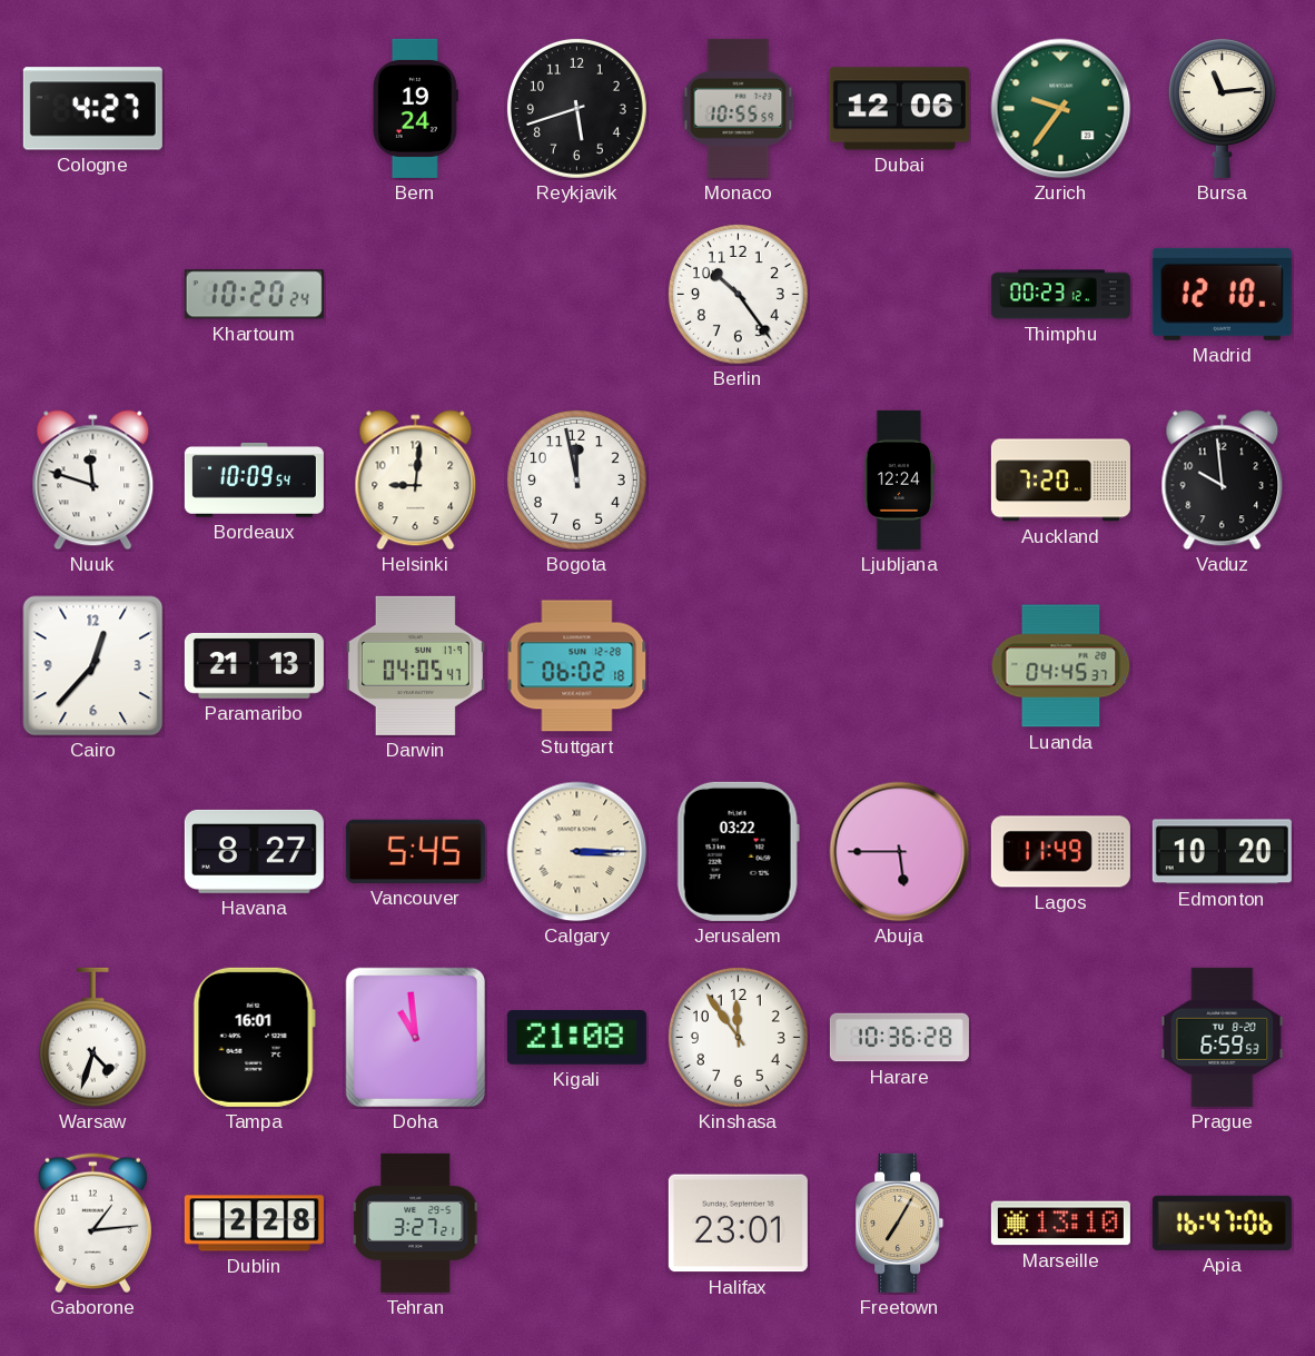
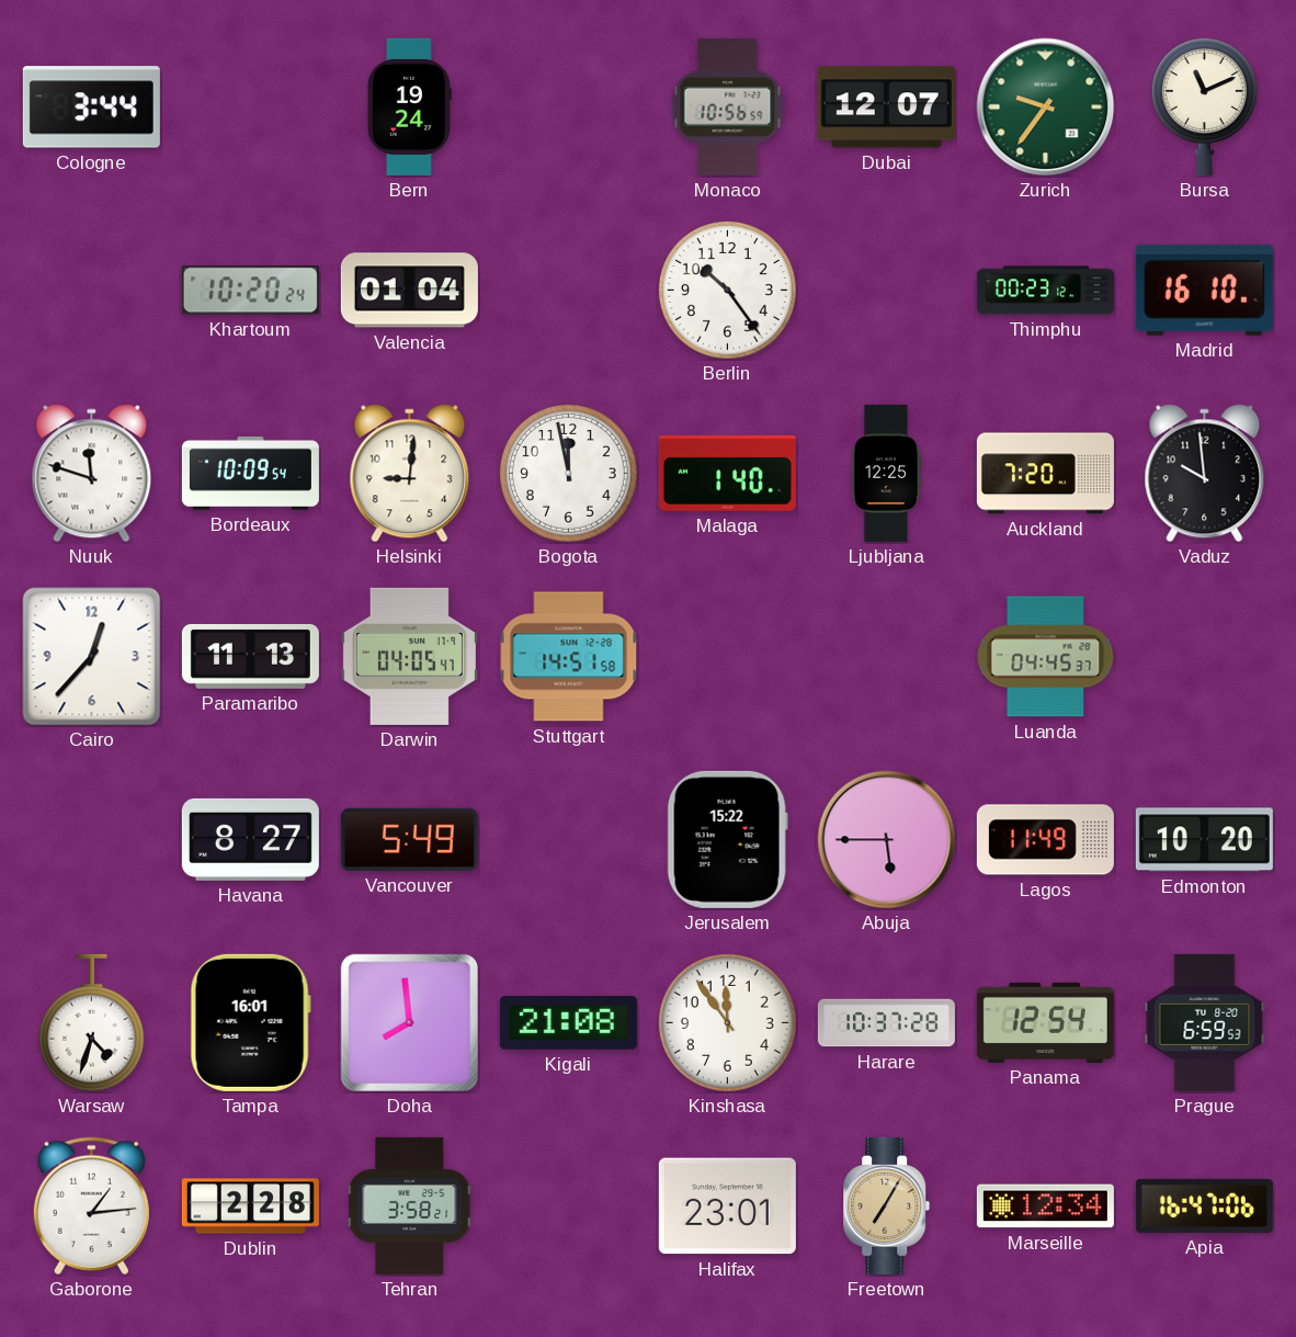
Cologne: 4:27 -> 3:44
Reykjavik: 5:42 -> none
Monaco: 10:55 -> 10:56
Dubai: 12:06 -> 12:07
Bursa: 11:14 -> 11:11
Valencia: none -> 01:04
Madrid: 12:10 -> 16:10
Malaga: none -> 1:40
Ljubljana: 12:24 -> 12:25
Paramaribo: 21:13 -> 11:13
Stuttgart: 06:02 -> 14:51
Vancouver: 5:45 -> 5:49
Calgary: 3:15 -> none
Jerusalem: 03:22 -> 15:22
Doha: 10:59 -> 7:59
Harare: 10:36 -> 10:37
Panama: none -> 12:54
Tehran: 3:27 -> 3:58
Marseille: 13:10 -> 12:34
